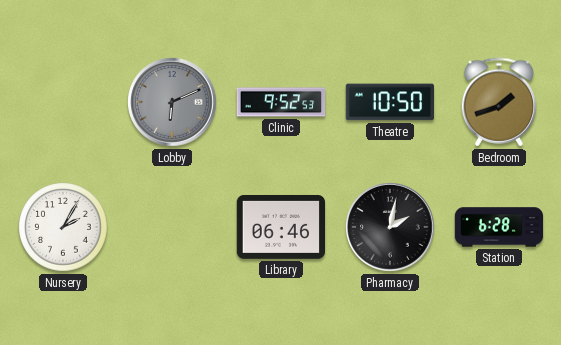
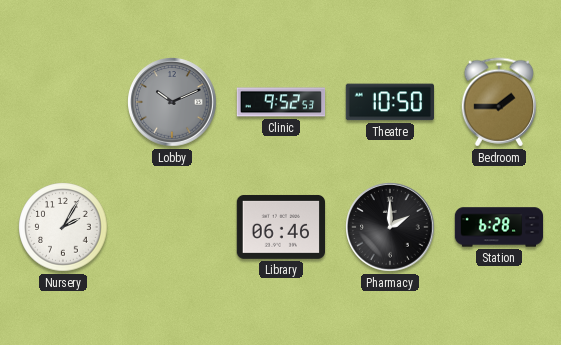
Lobby: 6:11 -> 10:11
Bedroom: 1:42 -> 1:45
Pharmacy: 2:02 -> 2:00
